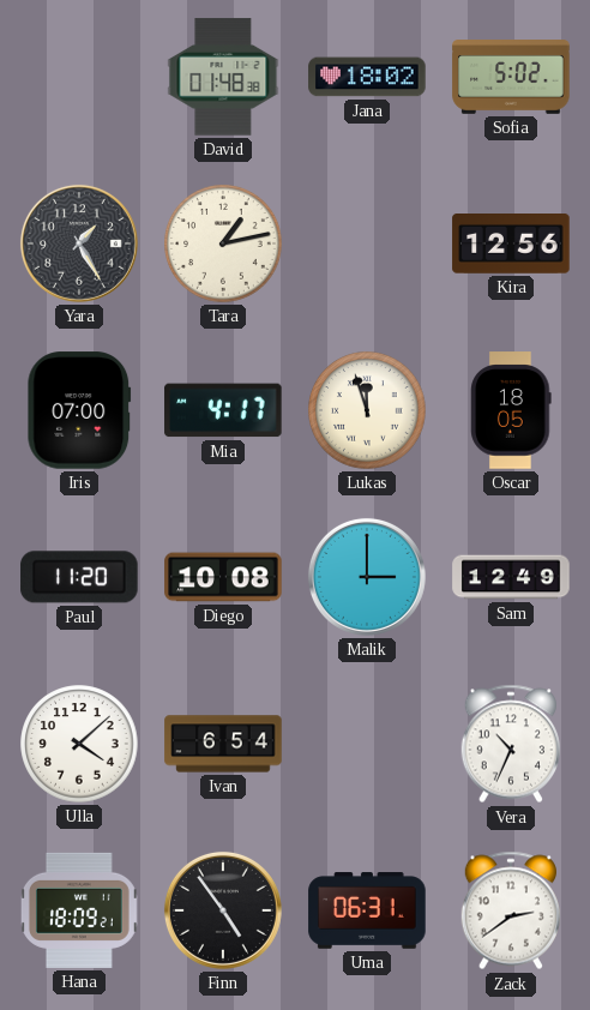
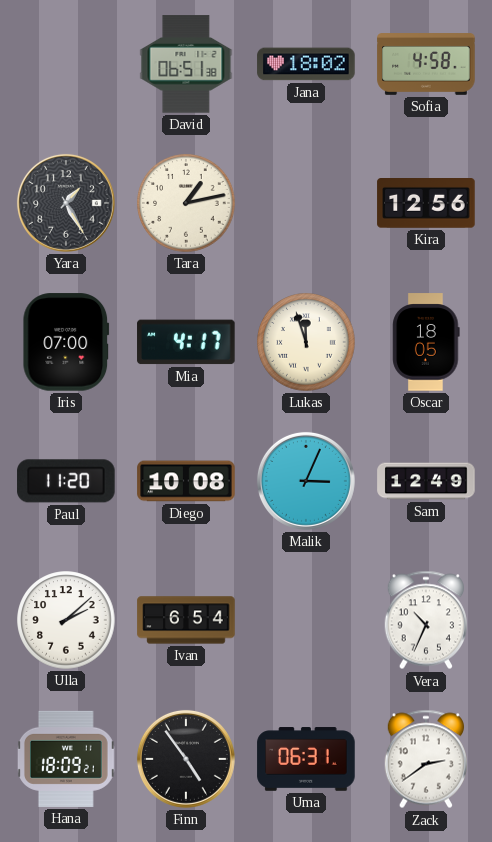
David: 01:48 -> 06:51
Sofia: 5:02 -> 4:58
Malik: 3:00 -> 3:04
Ulla: 4:08 -> 2:08
